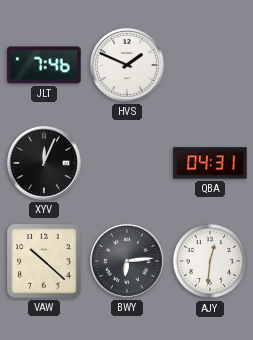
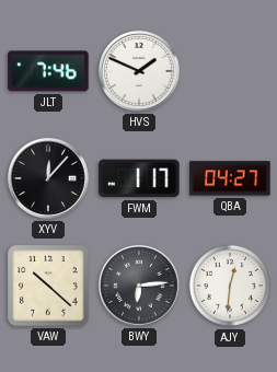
XYV: 12:04 -> 12:07
FWM: none -> 1:17
QBA: 04:31 -> 04:27
